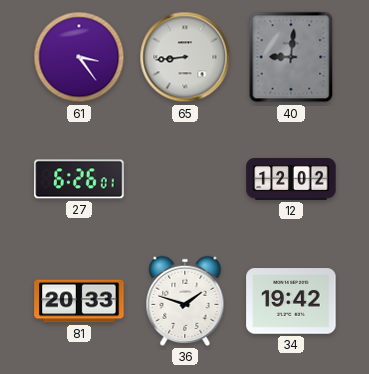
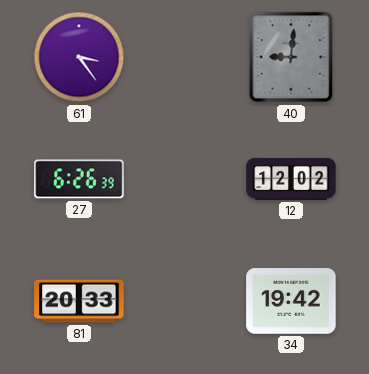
65: 8:44 -> none
27: 6:26:01 -> 6:26:39
36: 1:48 -> none
